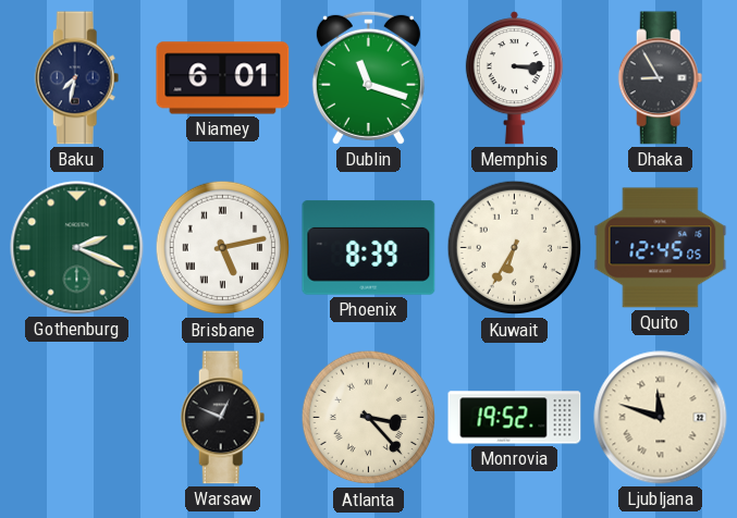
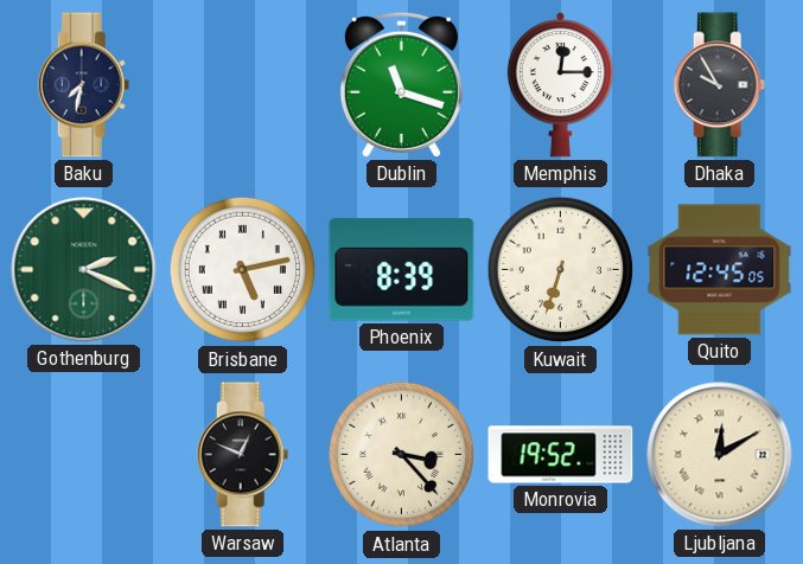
Niamey: 6:01 -> none
Memphis: 3:15 -> 12:15
Dhaka: 8:55 -> 9:55
Kuwait: 6:35 -> 6:33
Ljubljana: 11:48 -> 12:10
